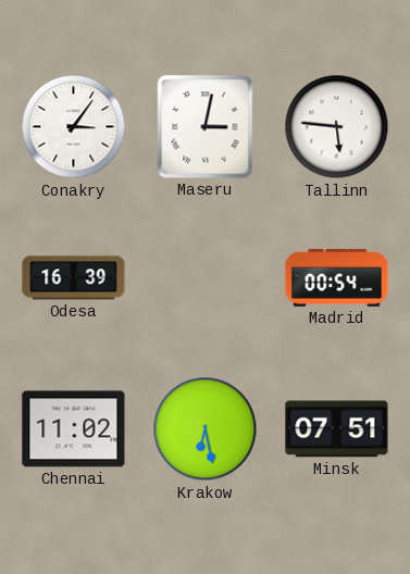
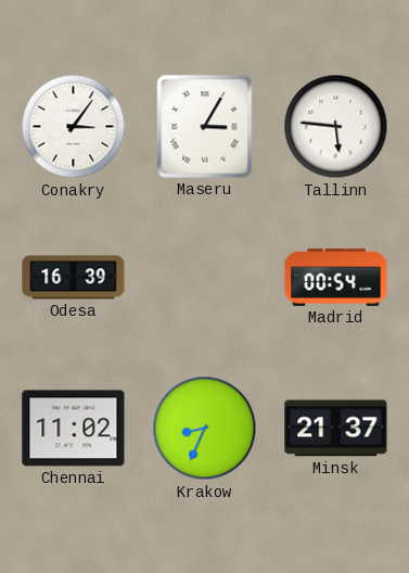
Maseru: 3:02 -> 3:05
Krakow: 6:28 -> 8:34
Minsk: 07:51 -> 21:37
